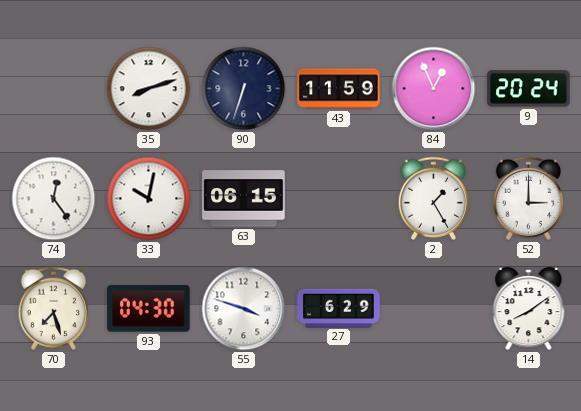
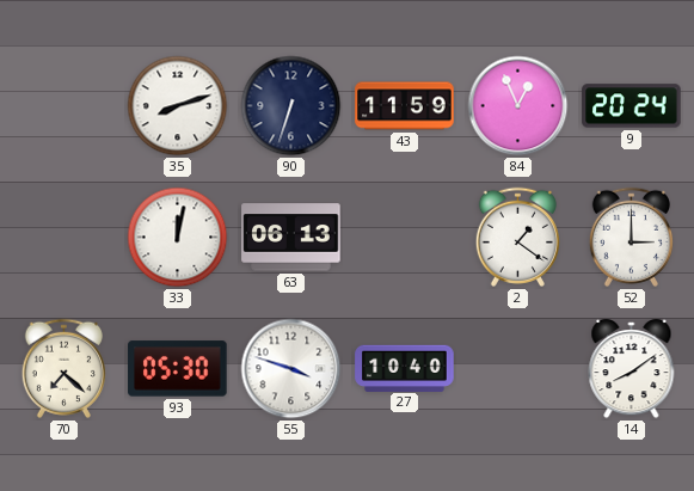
74: 12:24 -> none
33: 10:02 -> 12:02
63: 06:15 -> 06:13
2: 1:25 -> 1:21
70: 7:27 -> 7:22
93: 04:30 -> 05:30
27: 6:29 -> 10:40
